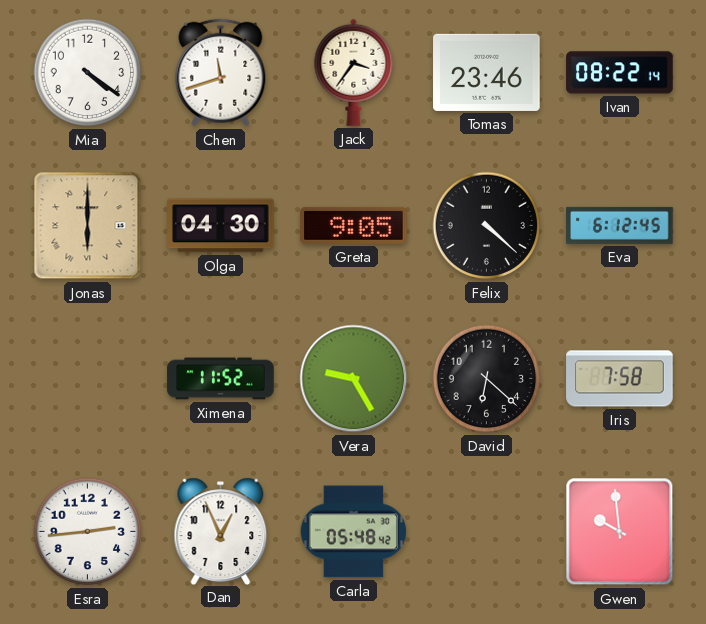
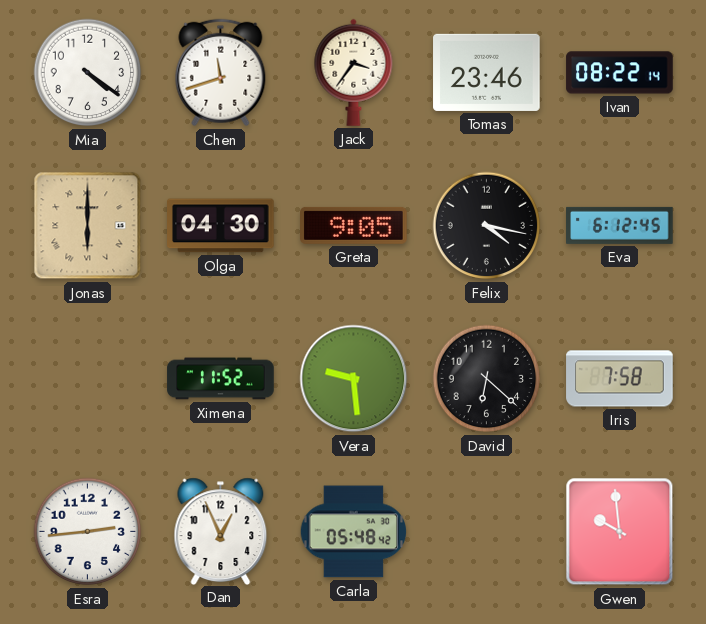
Felix: 4:22 -> 4:17
Vera: 9:25 -> 9:29
